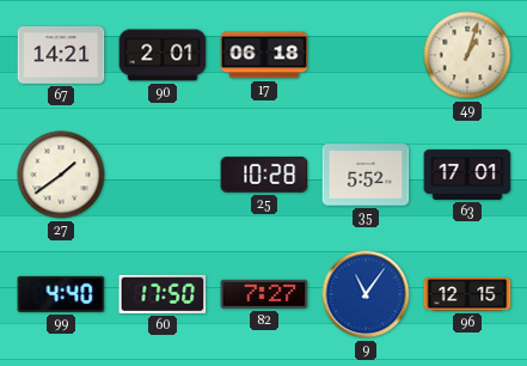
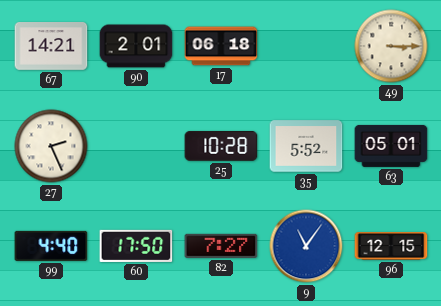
49: 1:03 -> 3:15
27: 1:39 -> 2:26
63: 17:01 -> 05:01
